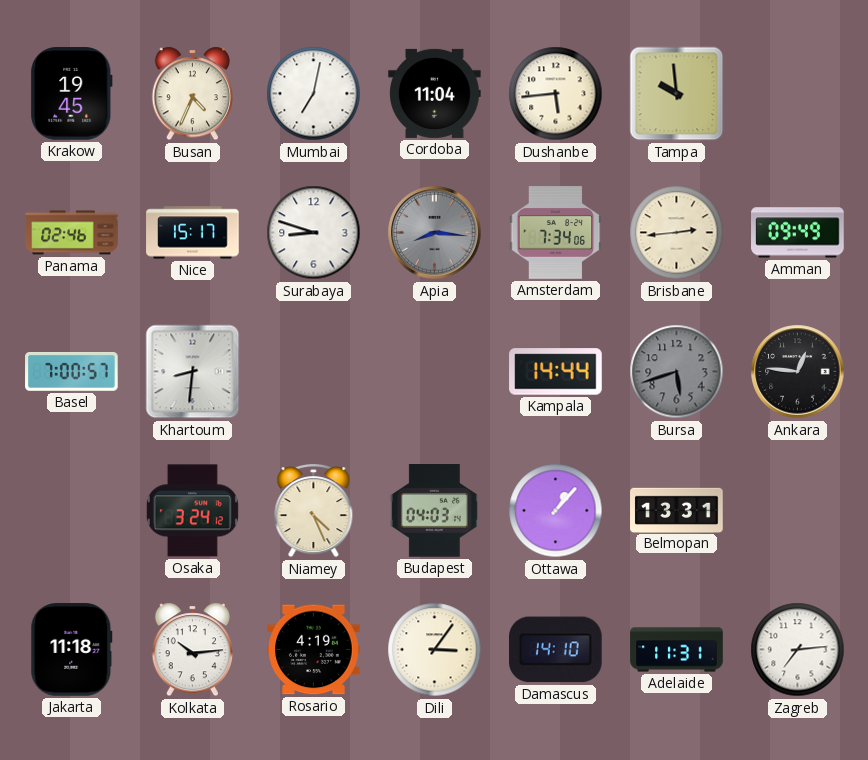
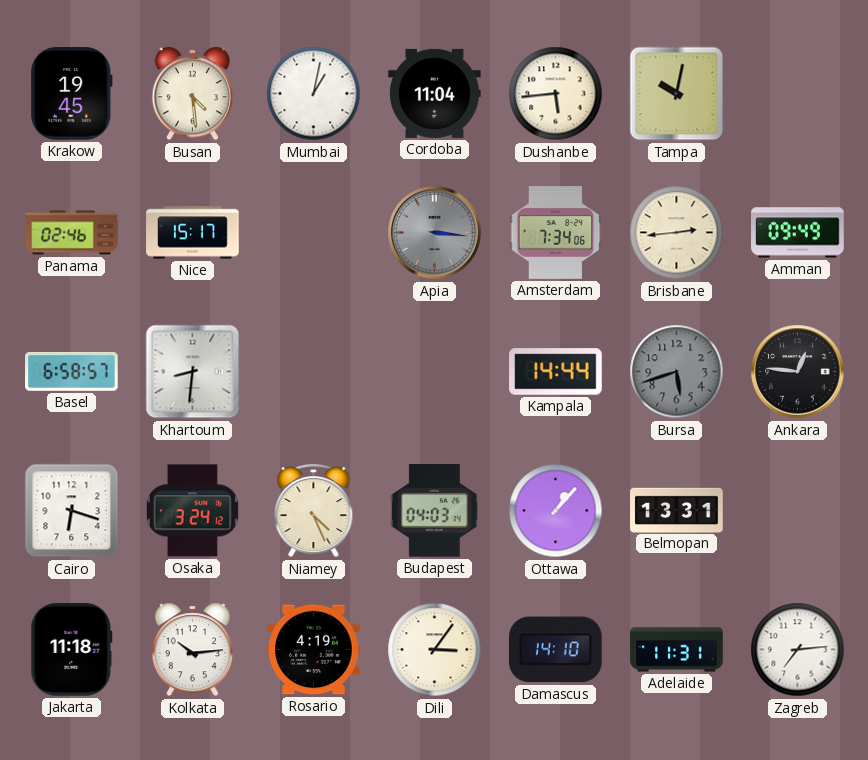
Busan: 4:34 -> 4:29
Mumbai: 7:02 -> 1:02
Tampa: 9:59 -> 10:02
Surabaya: 8:48 -> none
Apia: 8:16 -> 3:16
Basel: 7:00 -> 6:58
Cairo: none -> 6:18
